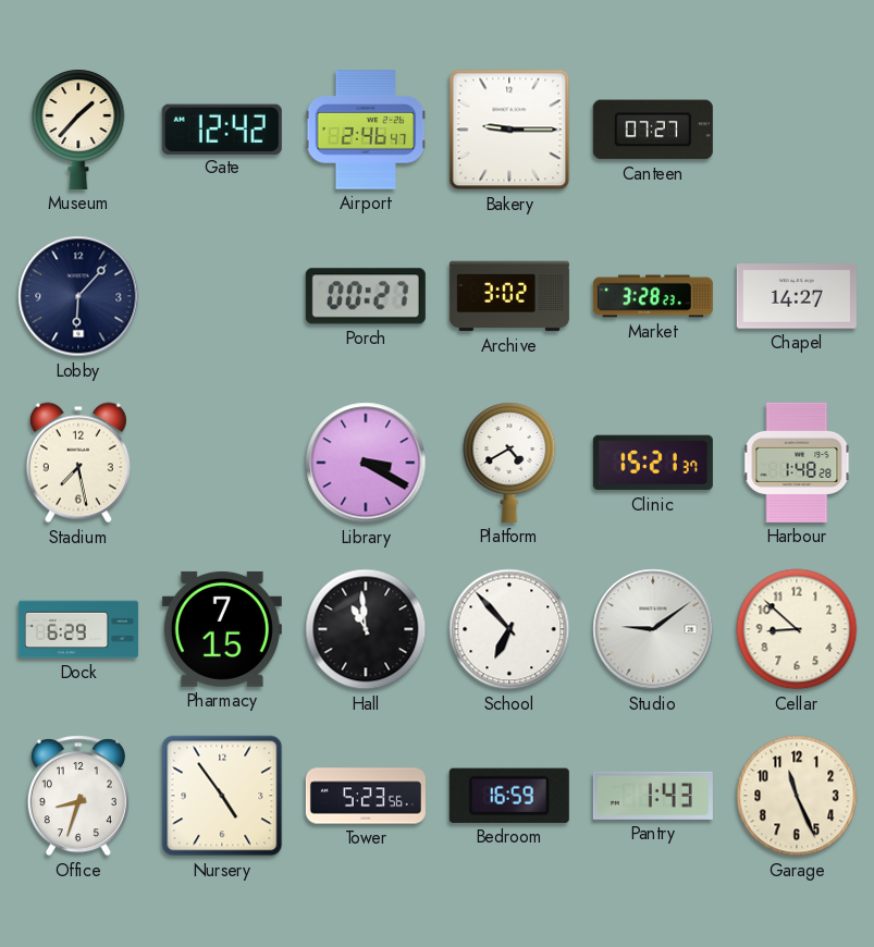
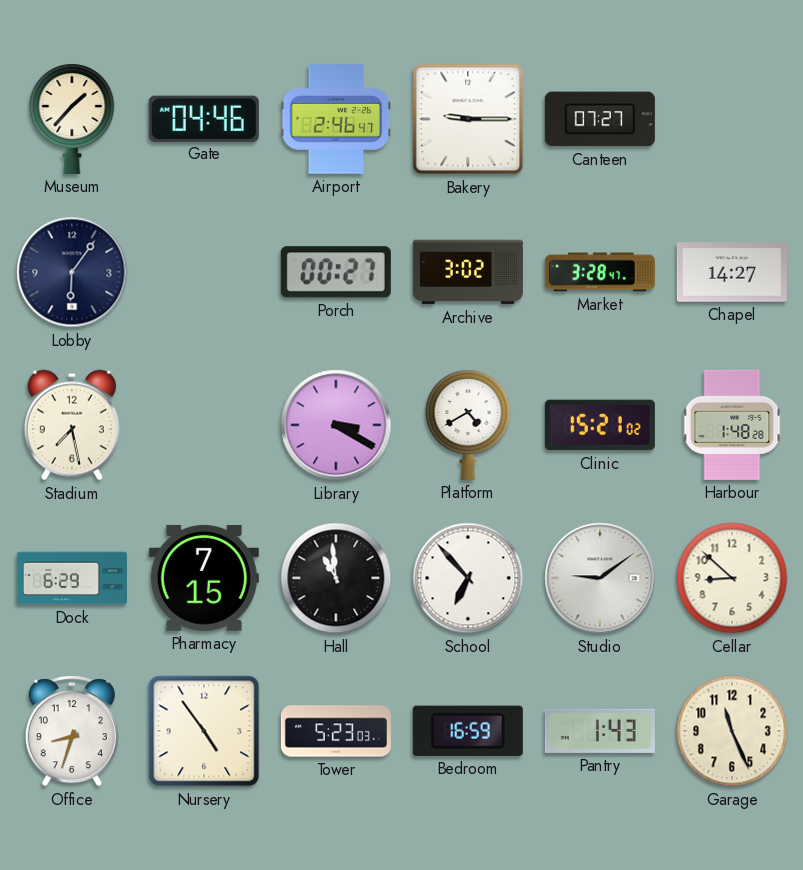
Gate: 12:42 -> 04:46
Lobby: 6:07 -> 6:06
Market: 3:28:23 -> 3:28:47
Clinic: 15:21:37 -> 15:21:02
Tower: 5:23:56 -> 5:23:03
